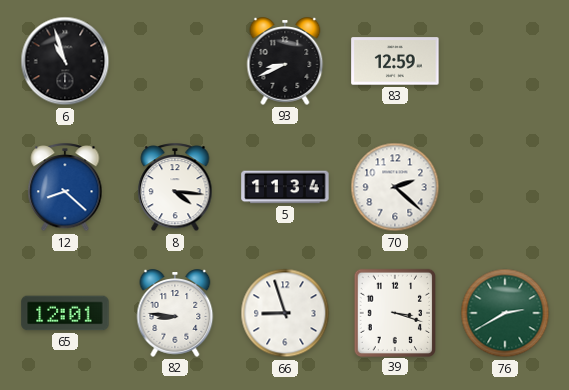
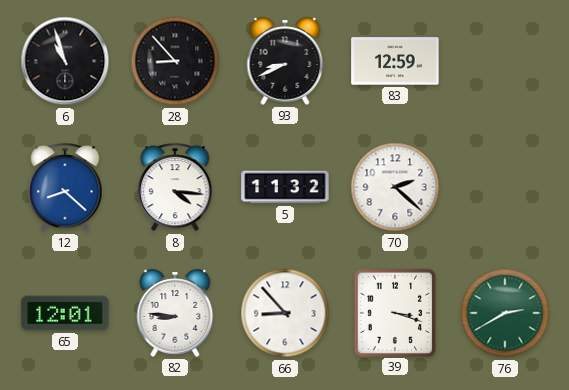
28: none -> 8:53
5: 11:34 -> 11:32
66: 8:57 -> 8:53
